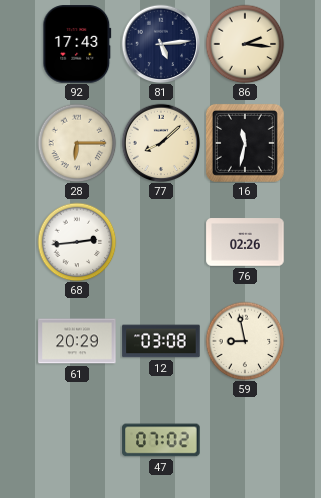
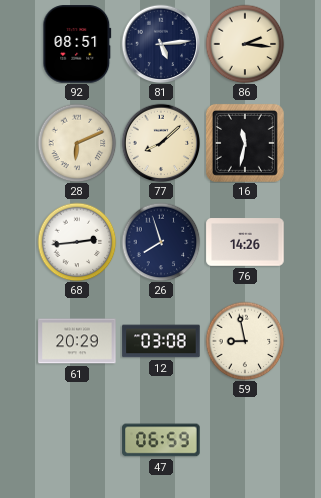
92: 17:43 -> 08:51
28: 6:15 -> 6:11
26: none -> 7:57
76: 02:26 -> 14:26
47: 07:02 -> 06:59
